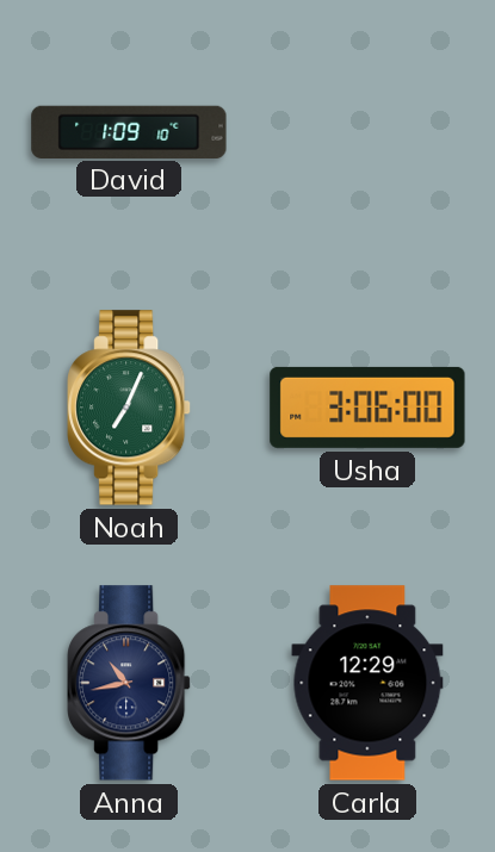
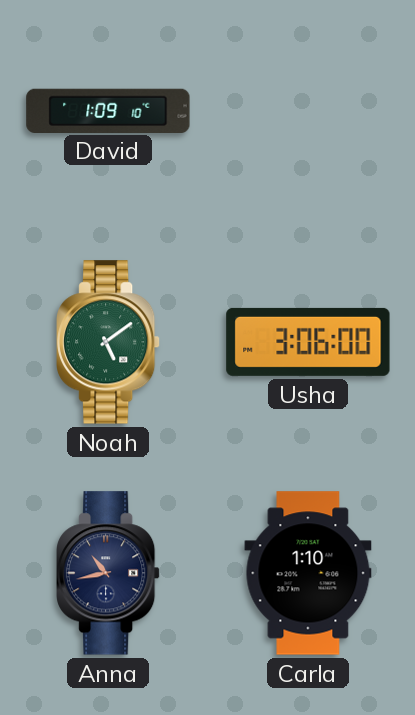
Noah: 7:04 -> 5:09
Carla: 12:29 -> 1:10
